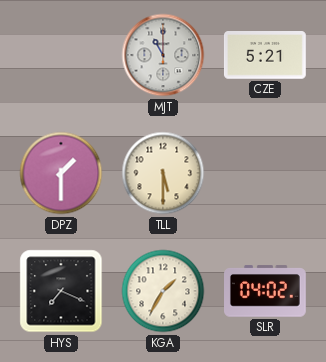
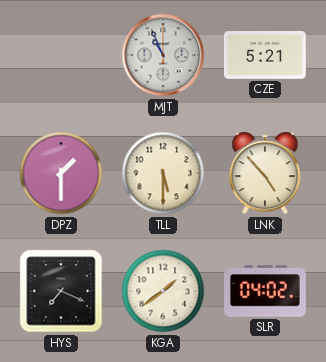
MJT: 11:00 -> 10:56
LNK: none -> 4:53
KGA: 1:35 -> 1:39
